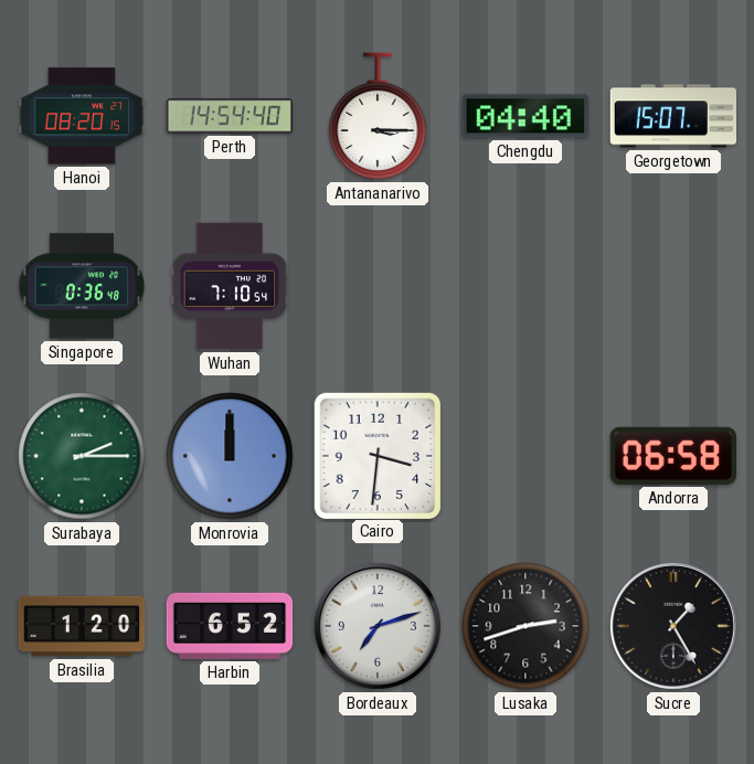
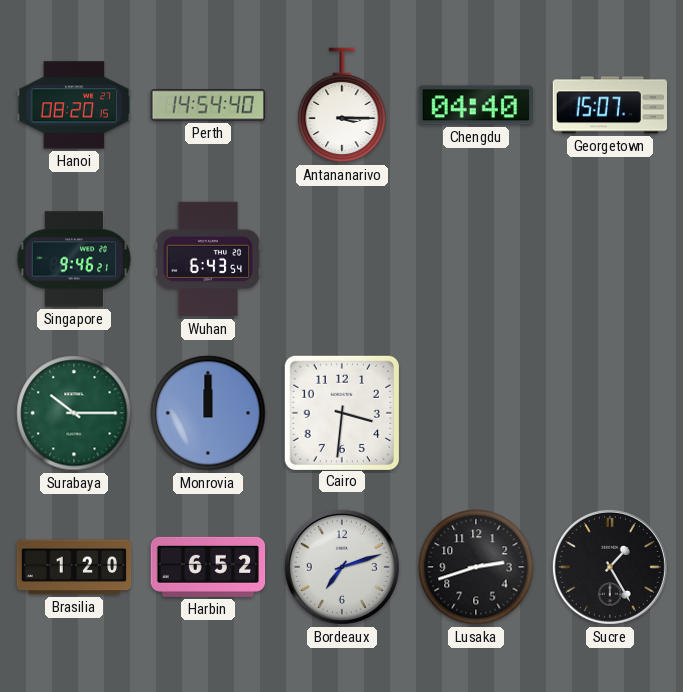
Singapore: 0:36 -> 9:46
Wuhan: 7:10 -> 6:43
Surabaya: 2:15 -> 10:15
Andorra: 06:58 -> none
